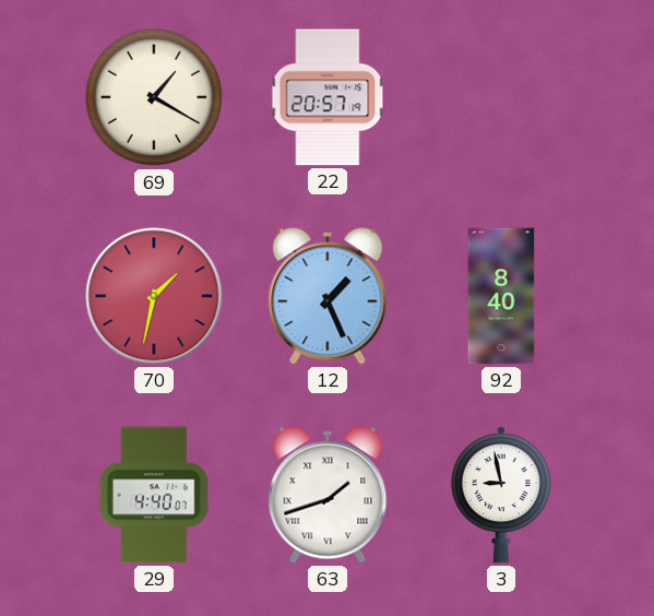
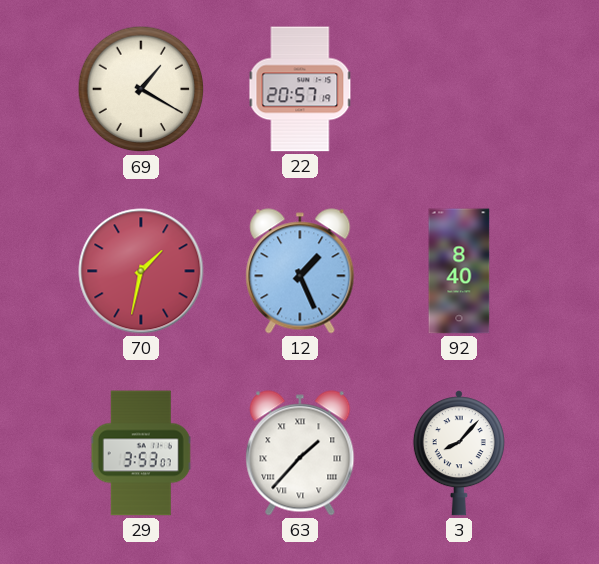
29: 4:40 -> 3:53
63: 1:42 -> 1:37
3: 8:58 -> 8:07
